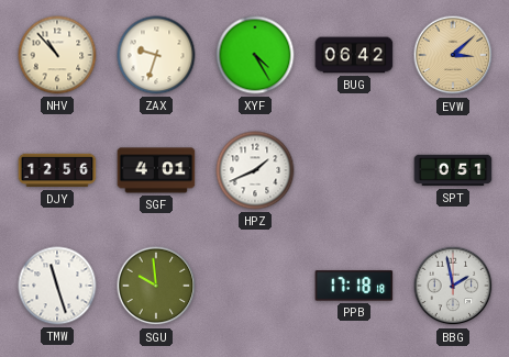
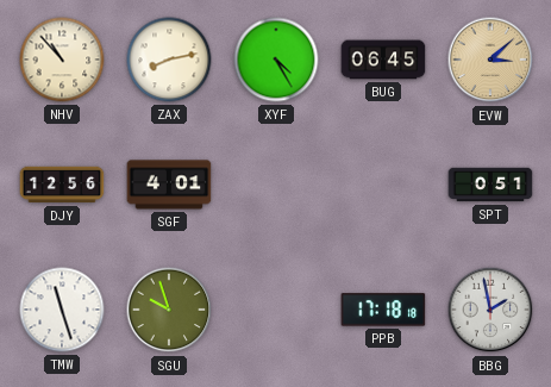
ZAX: 9:33 -> 8:13
BUG: 06:42 -> 06:45
HPZ: 1:41 -> none
SGU: 9:59 -> 9:57
